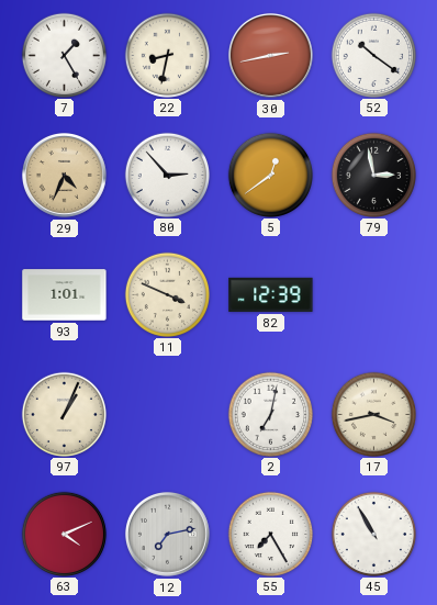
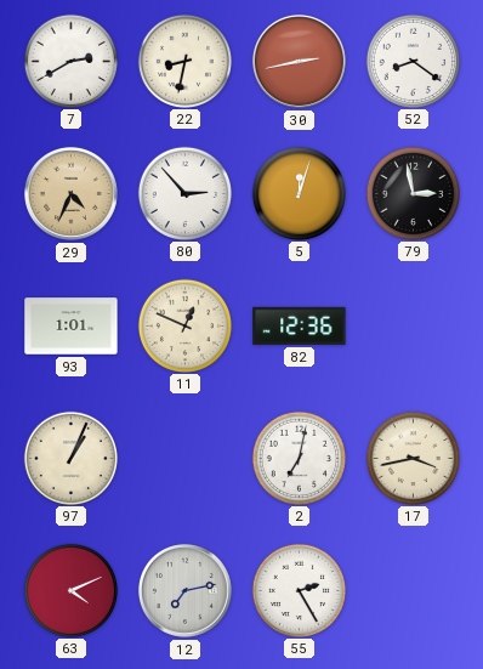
7: 1:25 -> 2:40
52: 10:21 -> 8:21
5: 12:39 -> 12:03
11: 3:49 -> 12:49
82: 12:39 -> 12:36
55: 7:25 -> 2:25
45: 10:55 -> none
